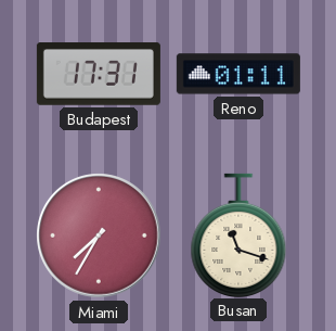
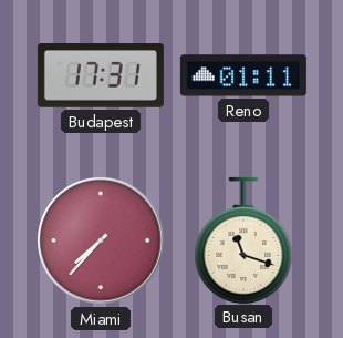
Miami: 7:35 -> 7:37
